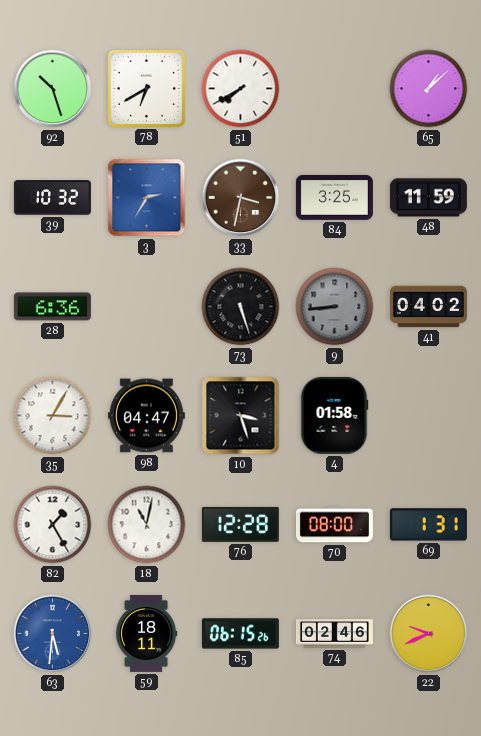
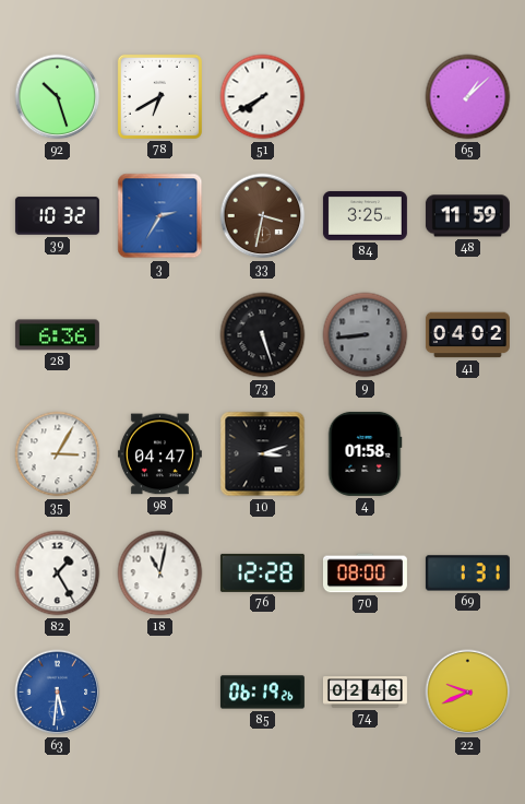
10: 3:27 -> 3:12
59: 18:11 -> none
85: 06:15 -> 06:19
